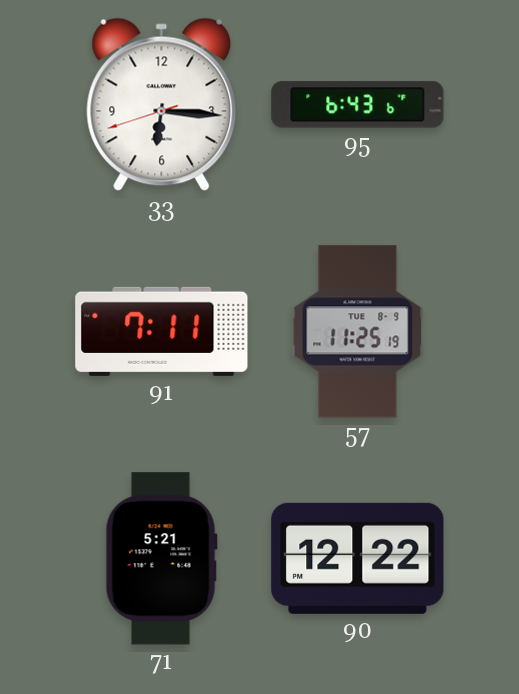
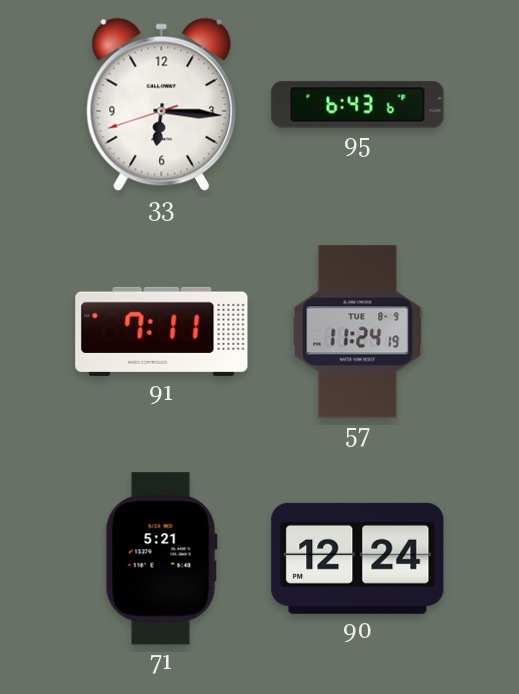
57: 11:25 -> 11:24
90: 12:22 -> 12:24
